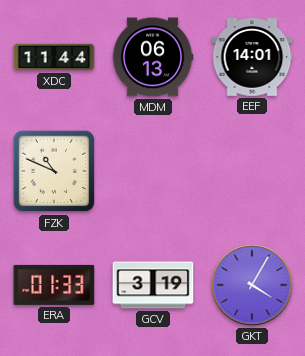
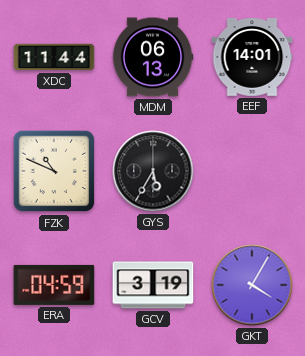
GYS: none -> 5:35
ERA: 01:33 -> 04:59
